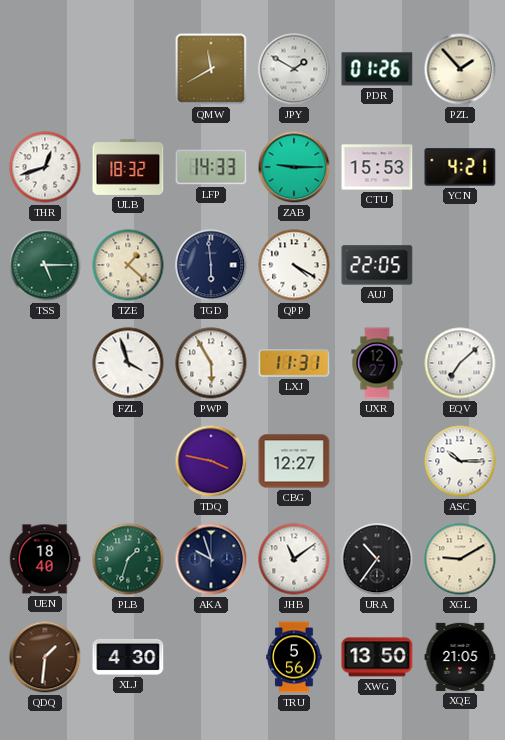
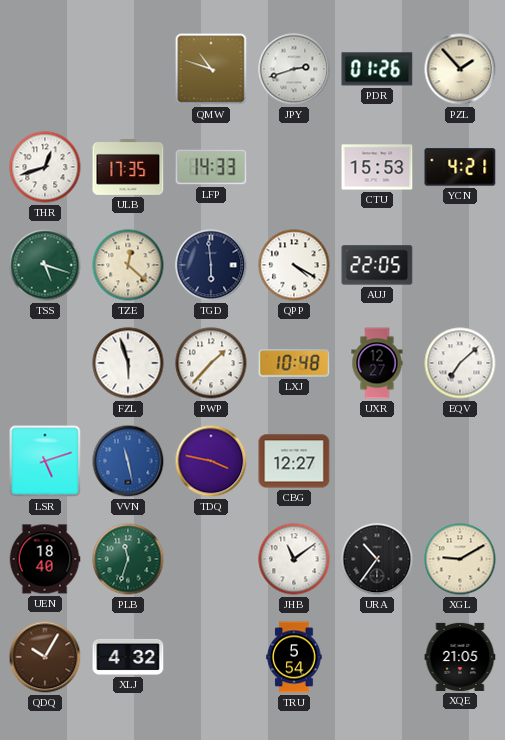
QMW: 11:40 -> 10:48
JPY: 1:50 -> 2:42
ULB: 18:32 -> 17:35
ZAB: 9:15 -> none
TSS: 5:15 -> 5:18
TZE: 1:22 -> 12:22
FZL: 3:57 -> 5:57
PWP: 5:55 -> 1:37
LXJ: 11:31 -> 10:48
LSR: none -> 5:12
VVN: none -> 11:28
ASC: 10:15 -> none
PLB: 1:33 -> 11:33
AKA: 9:57 -> none
QDQ: 1:31 -> 10:05
XLJ: 4:30 -> 4:32
TRU: 5:56 -> 5:54
XWG: 13:50 -> none
